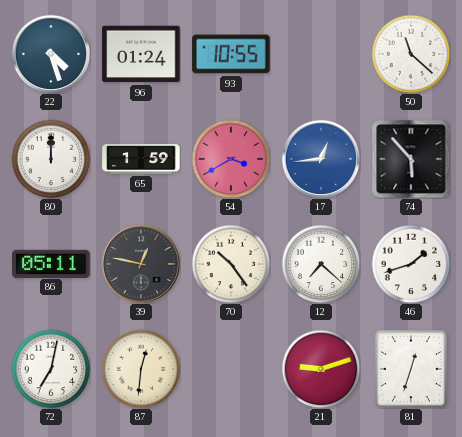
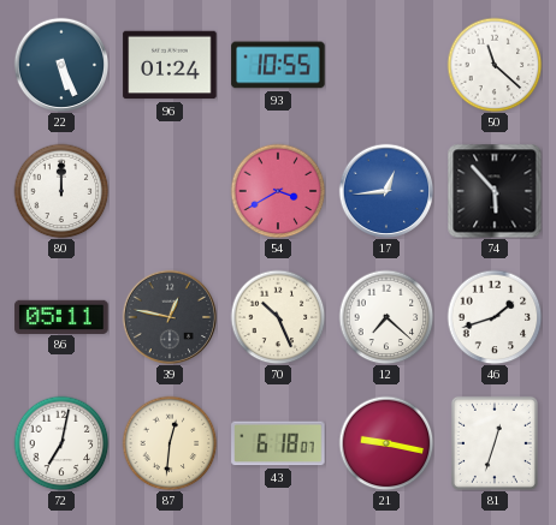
22: 4:27 -> 5:26
65: 1:59 -> none
70: 10:24 -> 10:26
43: none -> 6:18
21: 9:12 -> 9:17
